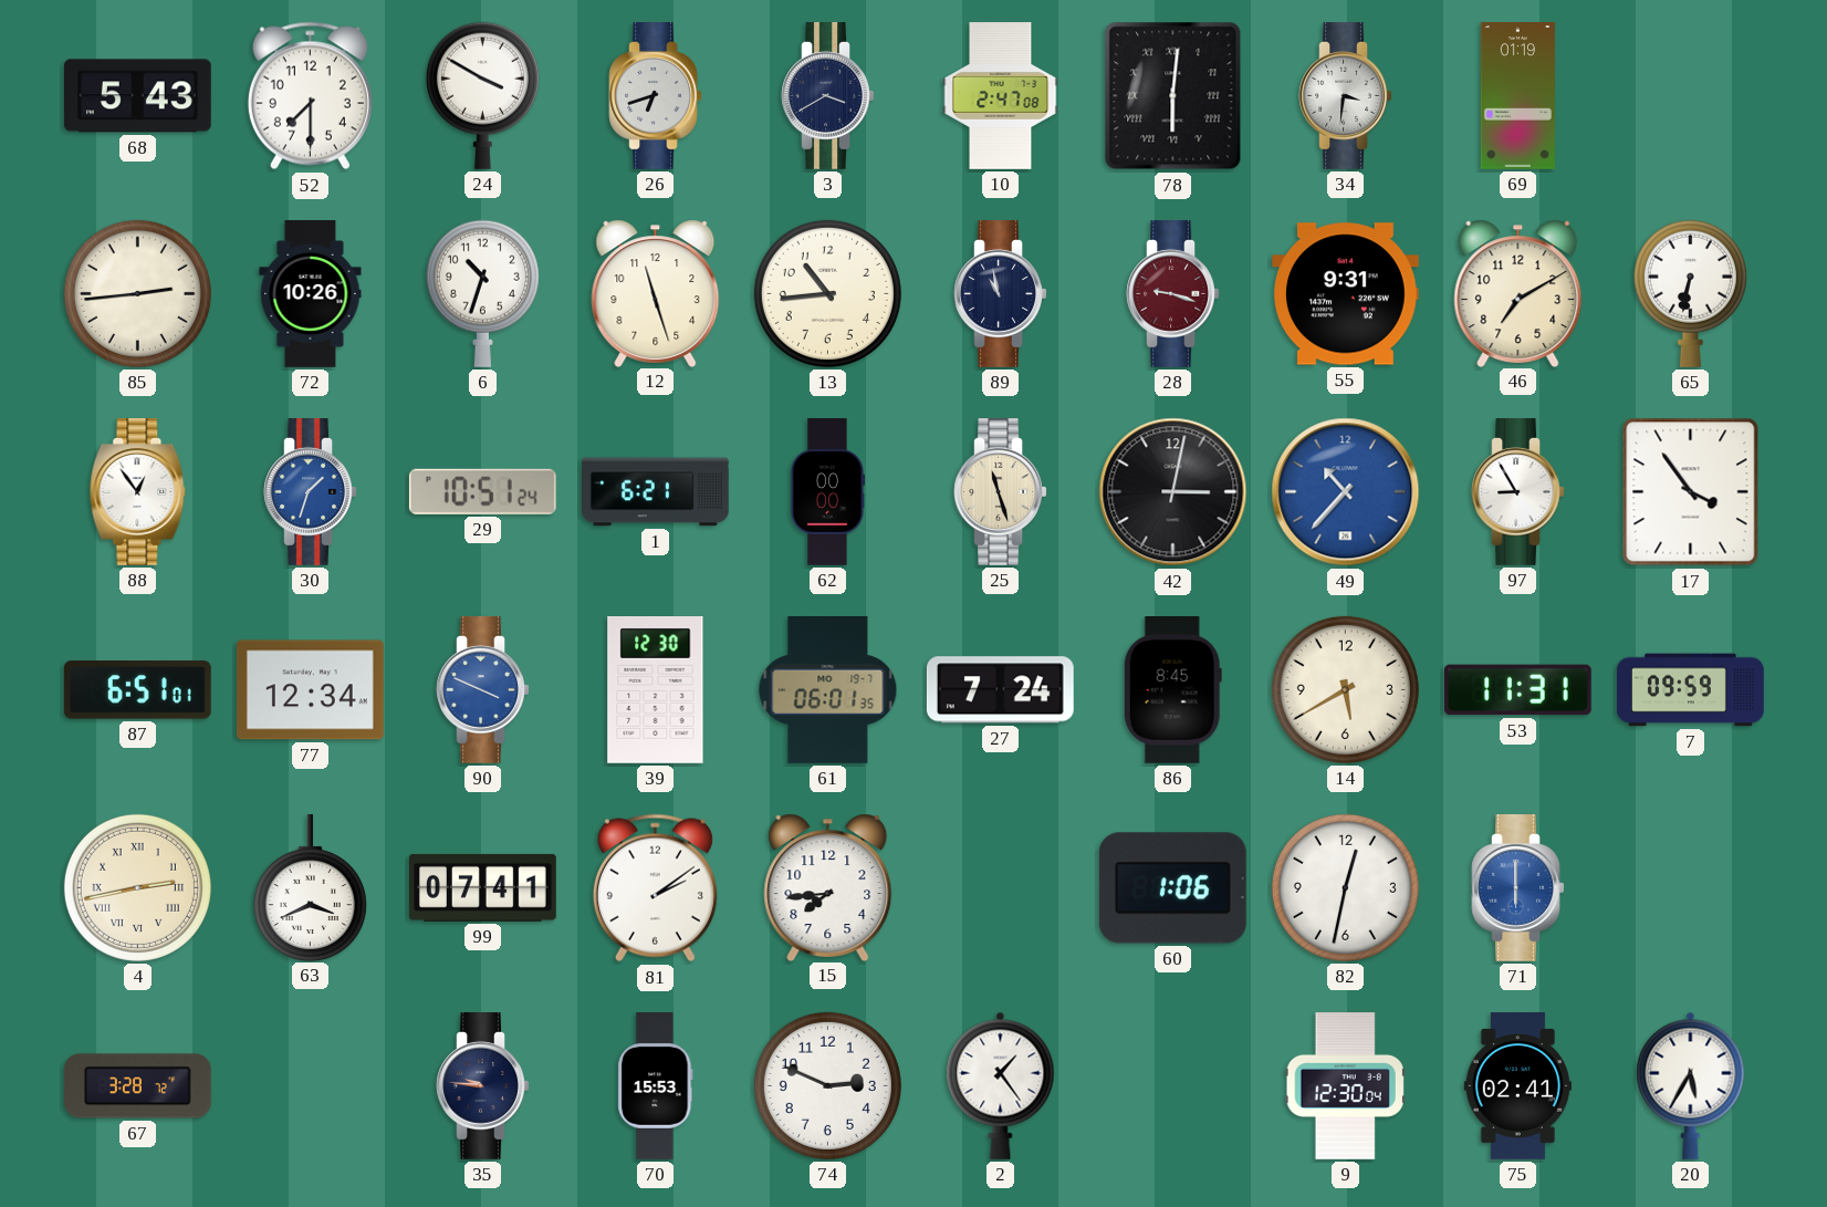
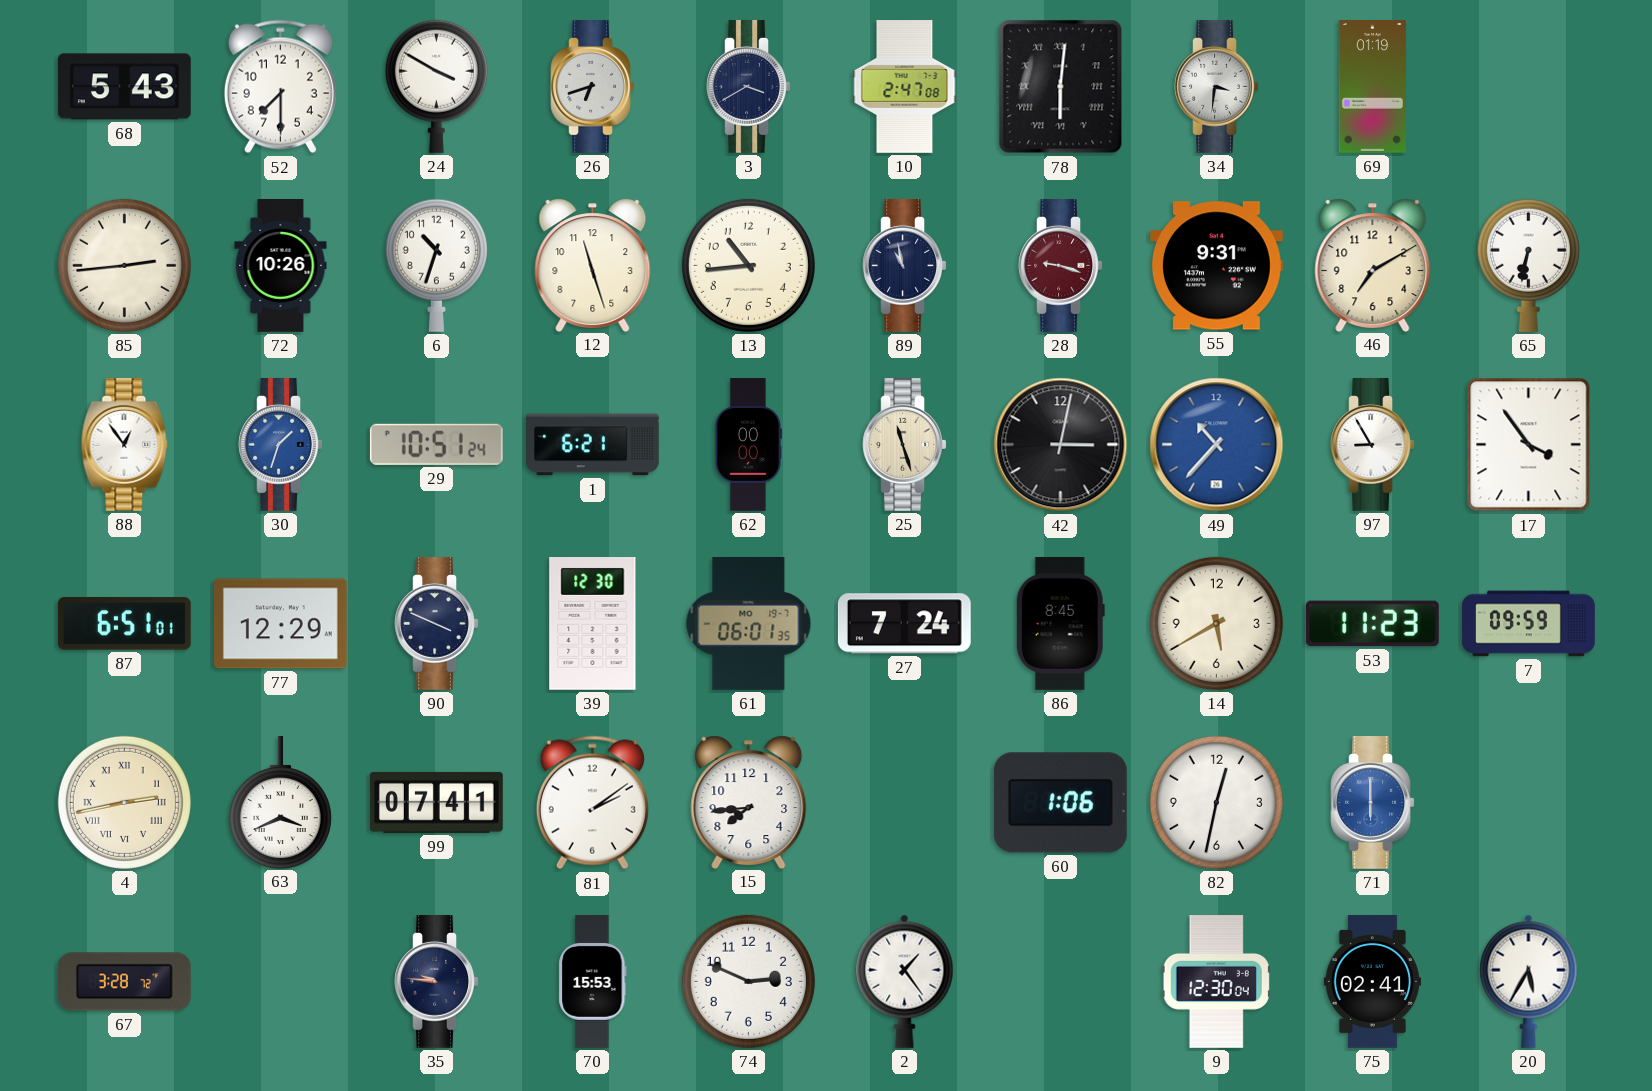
77: 12:34 -> 12:29
90 dial: blue -> navy
53: 11:31 -> 11:23
